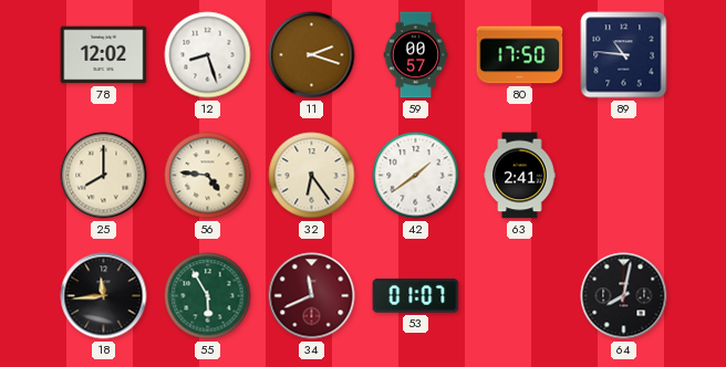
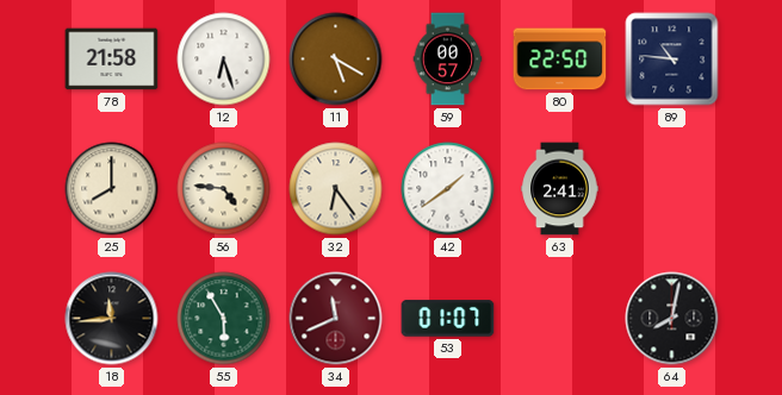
78: 12:02 -> 21:58
12: 8:27 -> 6:27
11: 2:18 -> 5:20
80: 17:50 -> 22:50
